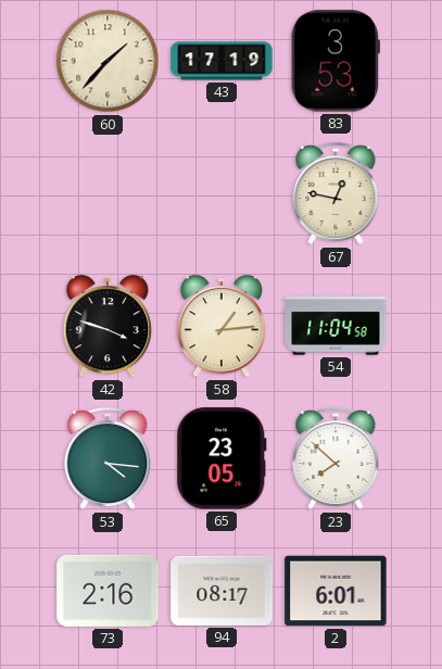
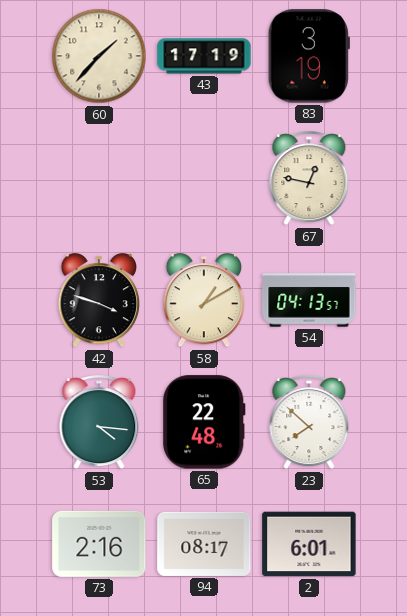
83: 3:53 -> 3:19
58: 1:14 -> 1:10
54: 11:04 -> 04:13
65: 23:05 -> 22:48
